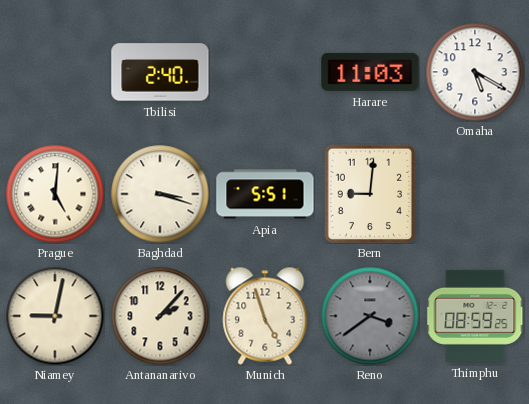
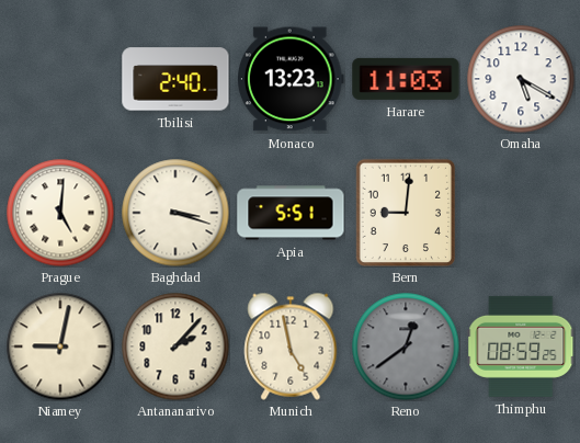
Monaco: none -> 13:23
Munich: 4:57 -> 4:58
Reno: 3:39 -> 12:39
